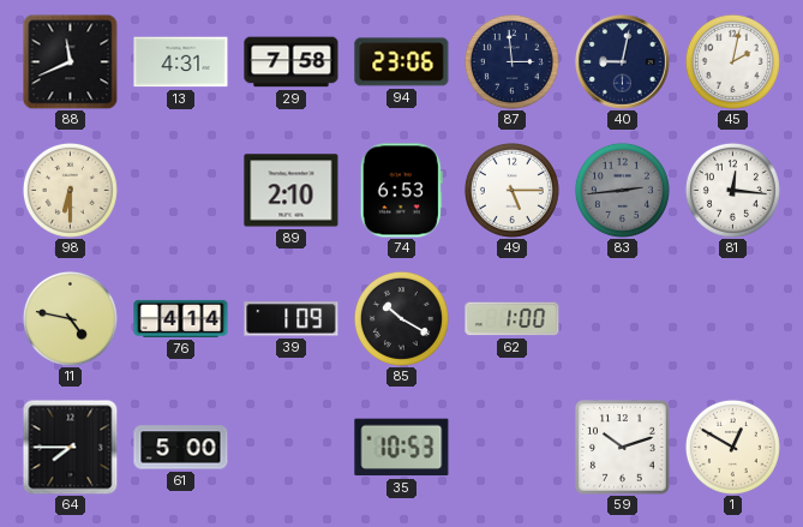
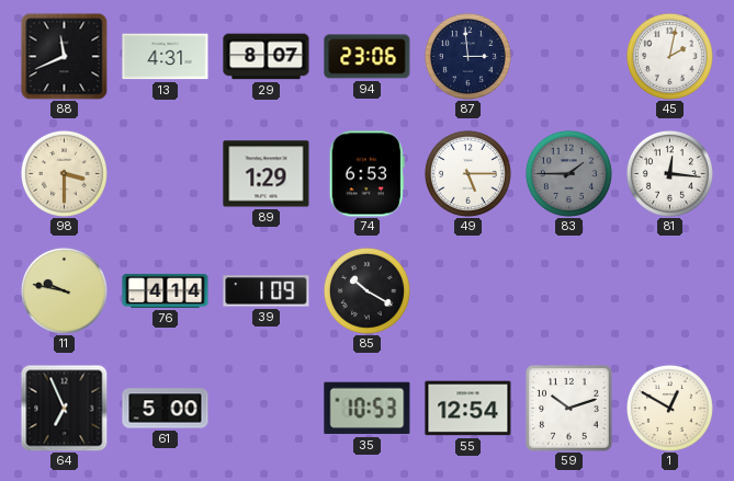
29: 7:58 -> 8:07
40: 9:02 -> none
98: 6:30 -> 3:30
89: 2:10 -> 1:29
83: 2:44 -> 1:45
11: 4:47 -> 9:47
62: 1:00 -> none
64: 7:45 -> 6:56
55: none -> 12:54
